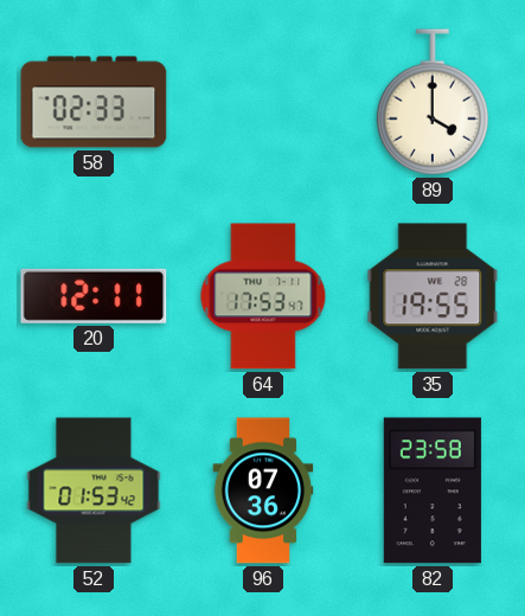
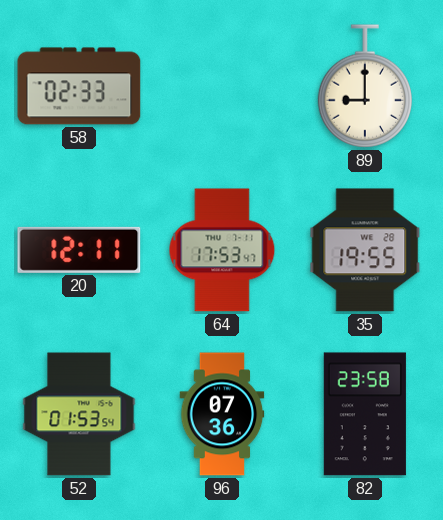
89: 4:00 -> 9:00
52: 01:53:42 -> 01:53:54
